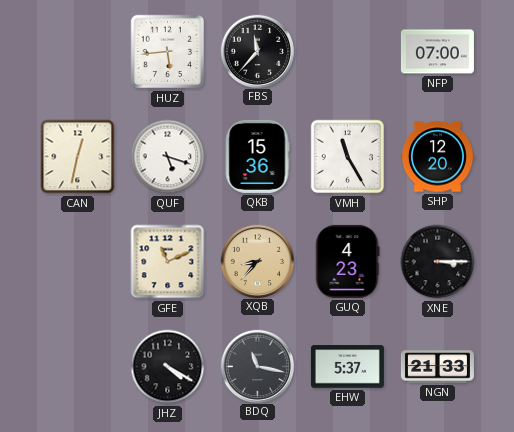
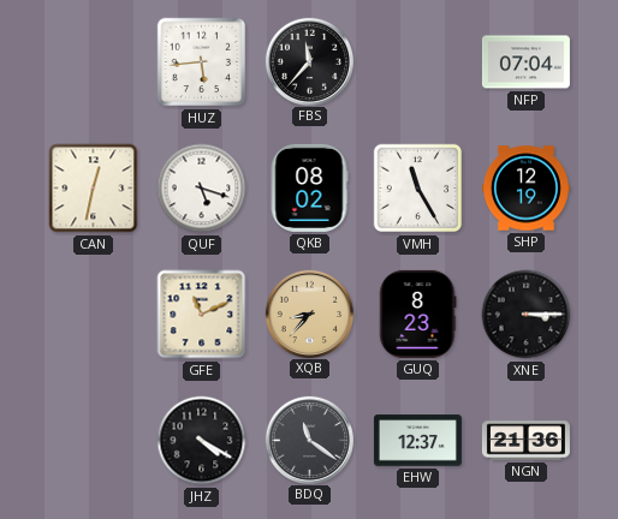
NFP: 07:00 -> 07:04
QKB: 15:36 -> 08:02
SHP: 12:20 -> 12:19
GUQ: 4:23 -> 8:23
BDQ: 11:17 -> 11:21
EHW: 5:37 -> 12:37
NGN: 21:33 -> 21:36
